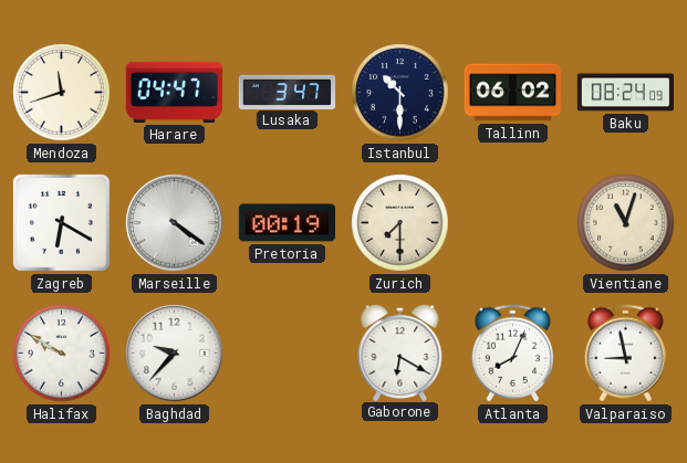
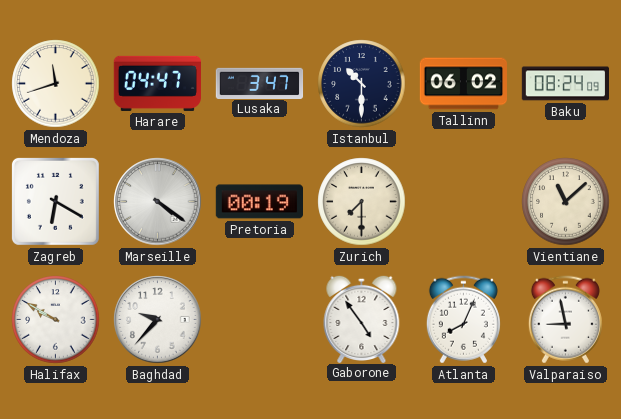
Vientiane: 11:03 -> 11:08
Gaborone: 6:20 -> 4:54
